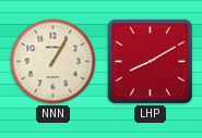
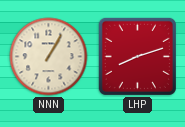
LHP: 8:10 -> 8:12
